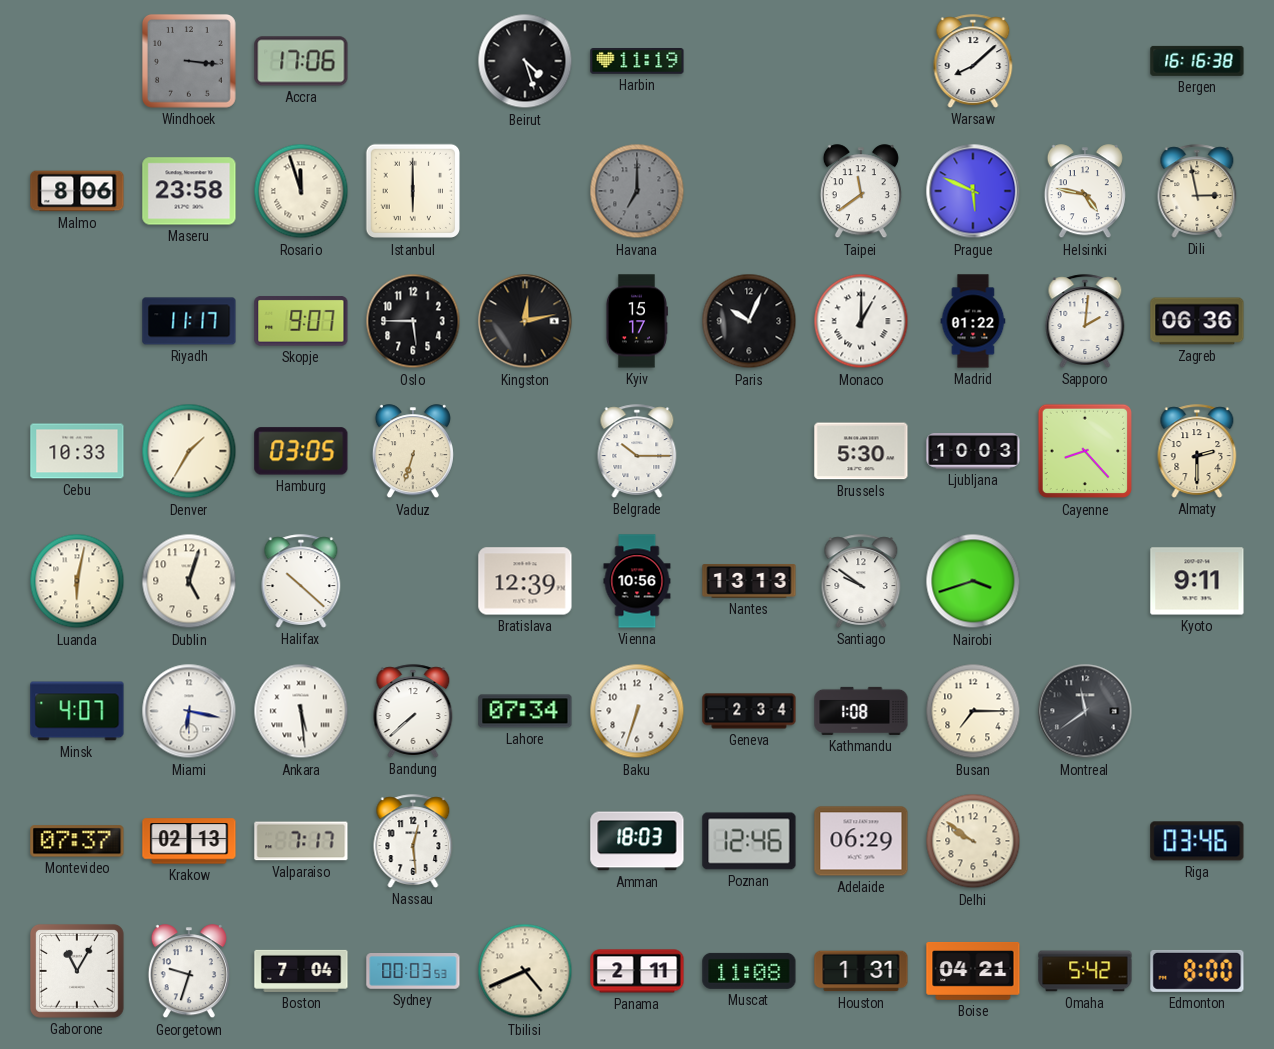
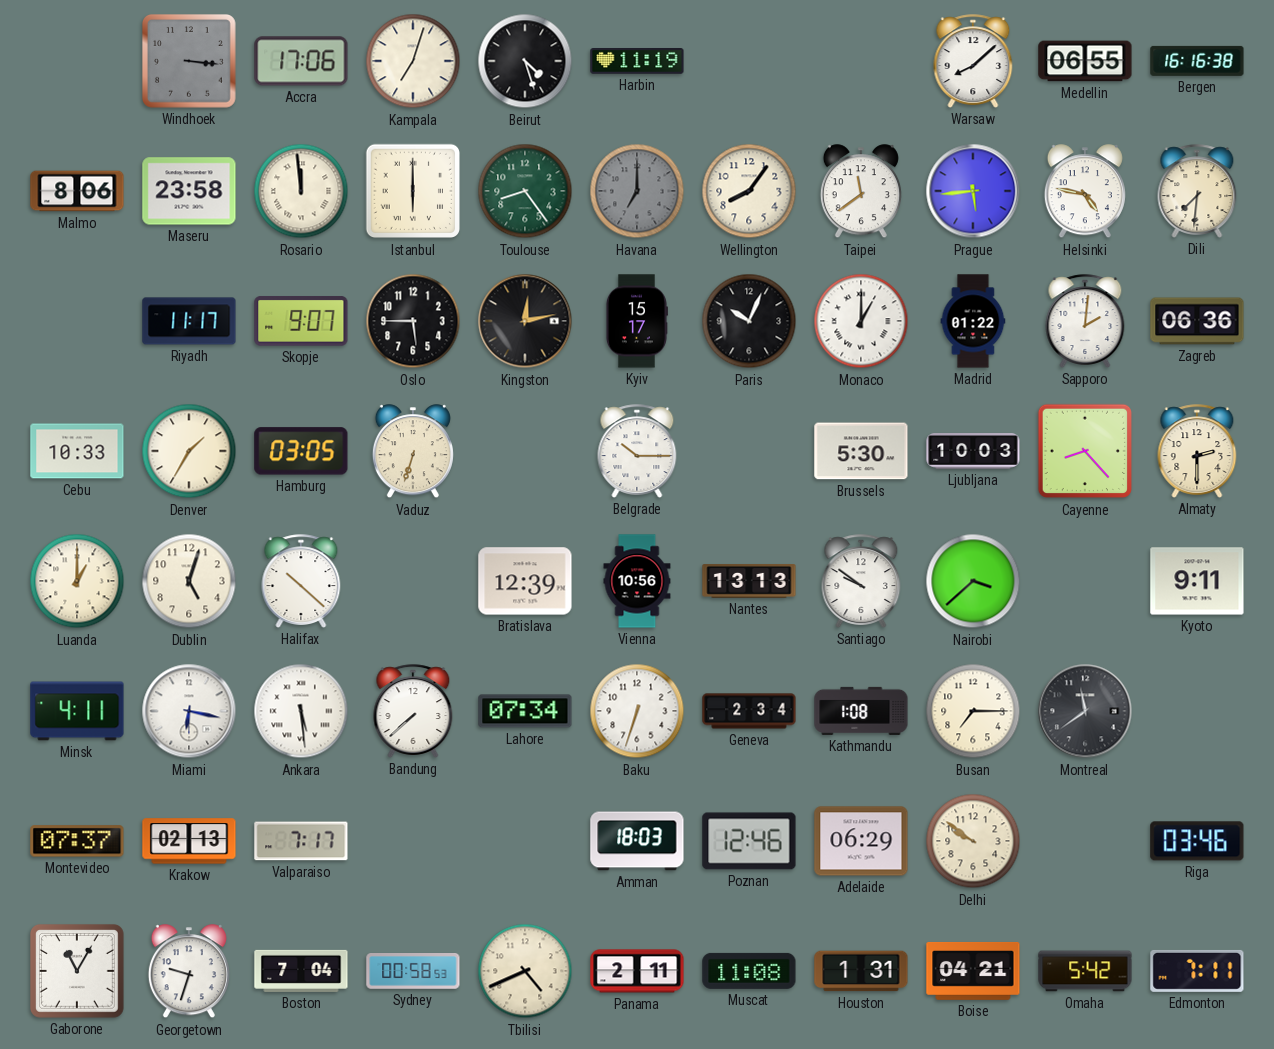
Kampala: none -> 7:03
Medellin: none -> 06:55
Rosario: 11:57 -> 11:59
Toulouse: none -> 8:24
Wellington: none -> 8:06
Prague: 5:49 -> 5:44
Dili: 2:58 -> 7:31
Luanda: 6:02 -> 1:00
Nairobi: 3:42 -> 3:38
Minsk: 4:07 -> 4:11
Nassau: 12:29 -> none
Sydney: 00:03 -> 00:58
Edmonton: 8:00 -> 7:11
